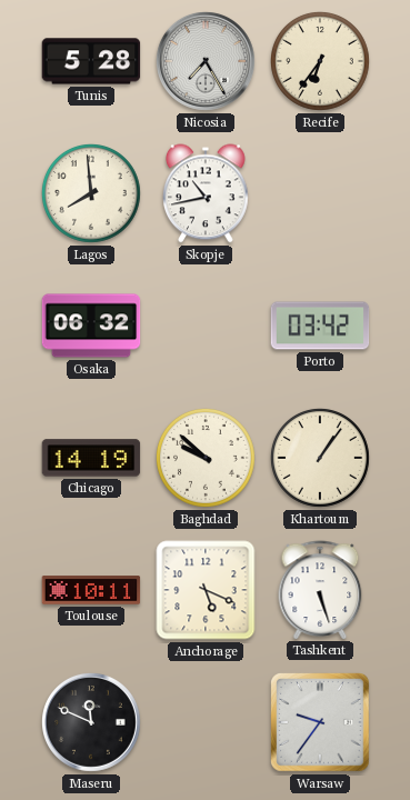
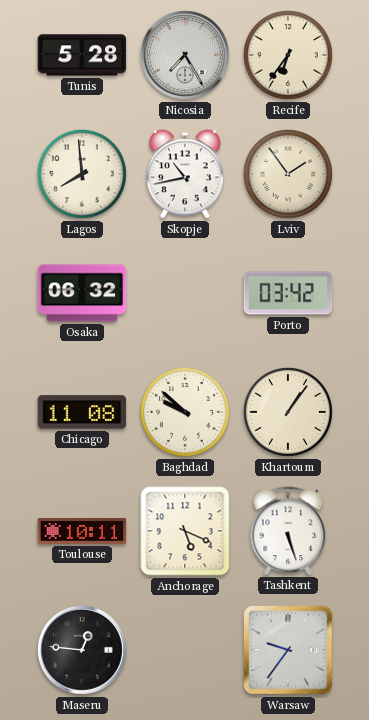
Lviv: none -> 1:54
Chicago: 14:19 -> 11:08
Maseru: 11:49 -> 12:46
